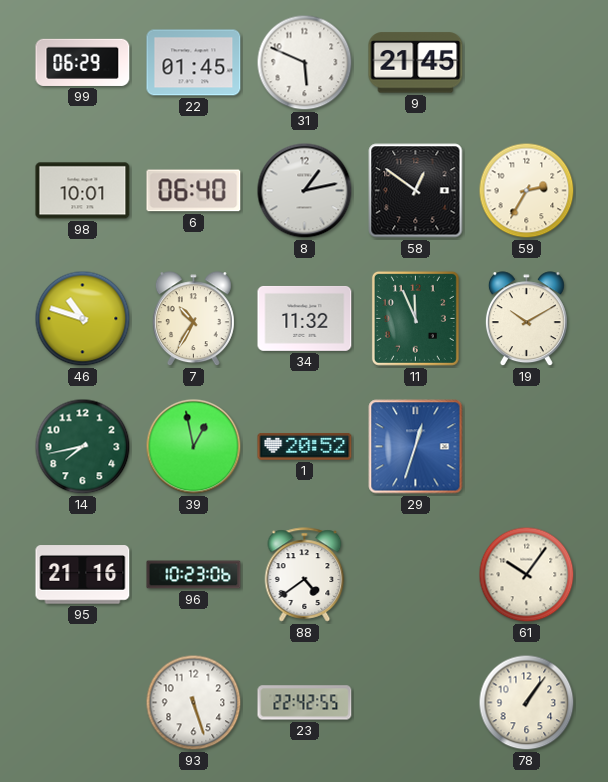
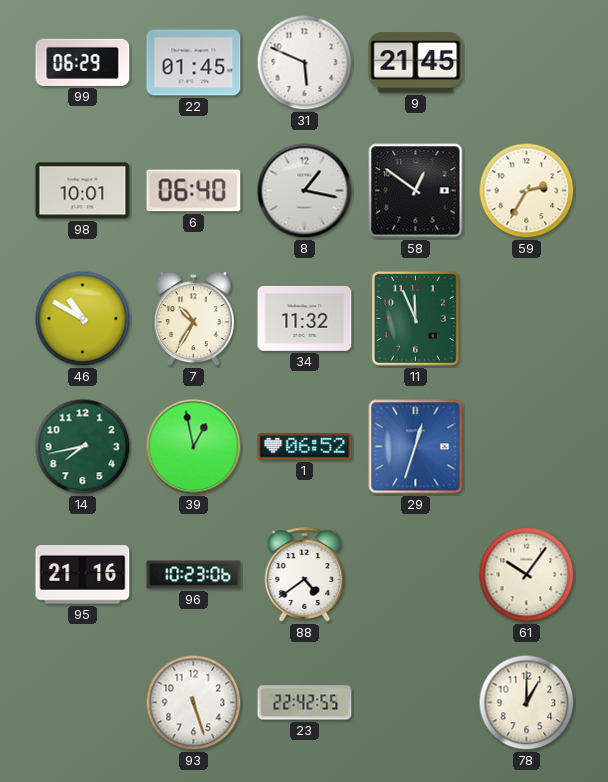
8: 1:13 -> 1:17
46: 10:48 -> 10:50
19: 10:10 -> none
1: 20:52 -> 06:52
78: 1:06 -> 1:00
